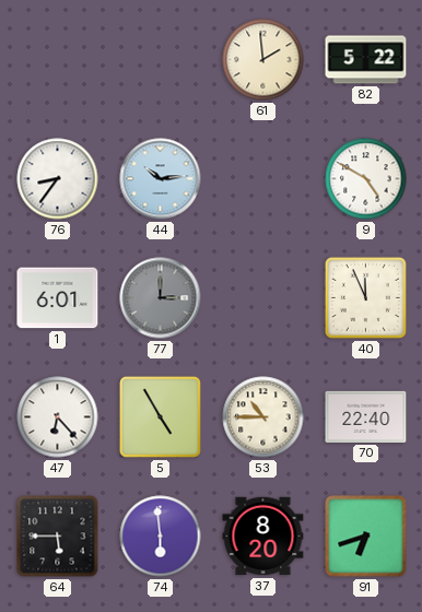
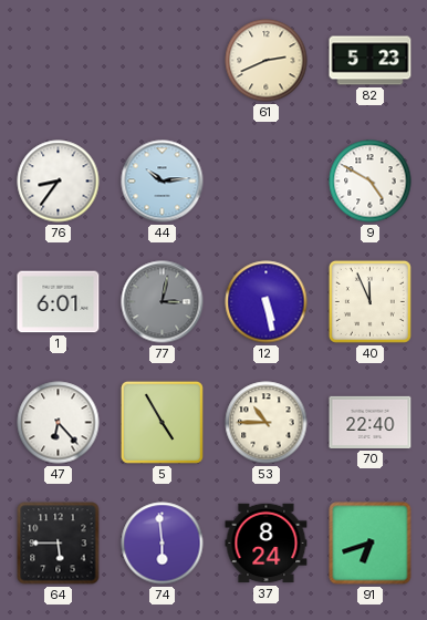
61: 1:59 -> 2:41
82: 5:22 -> 5:23
77: 3:00 -> 3:02
12: none -> 5:28
37: 8:20 -> 8:24
